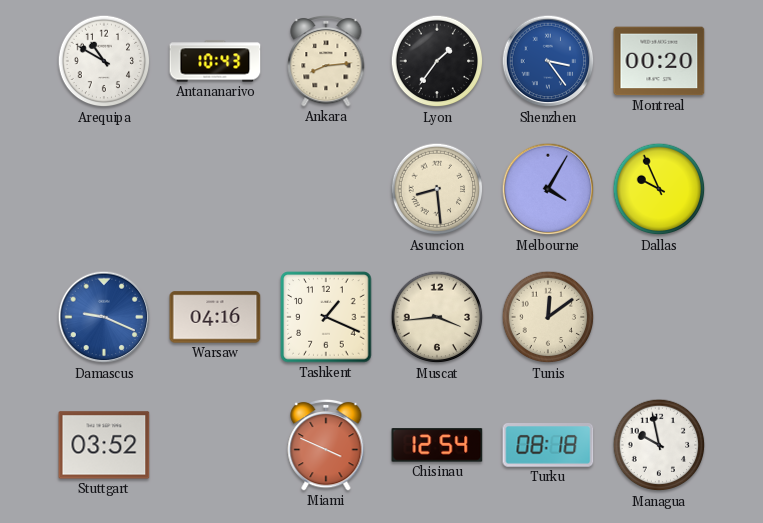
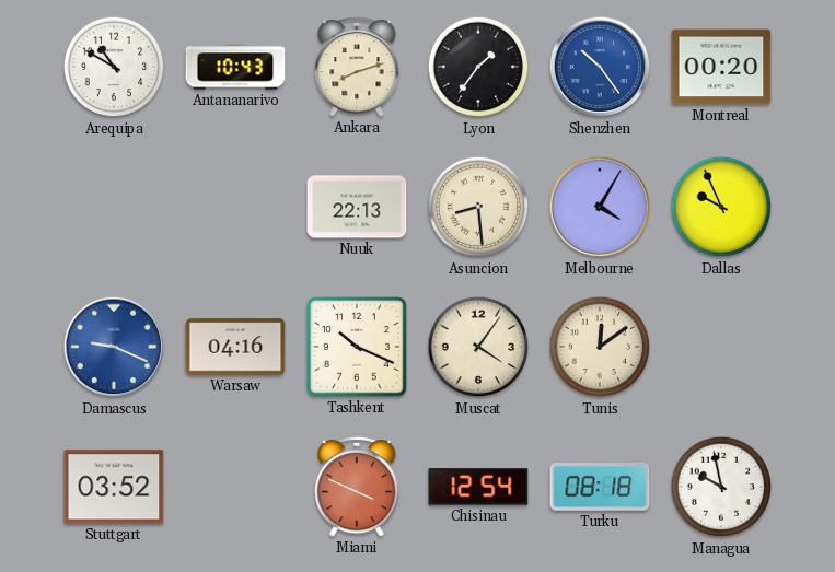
Ankara: 8:14 -> 8:12
Shenzhen: 3:24 -> 10:24
Nuuk: none -> 22:13
Tashkent: 1:19 -> 10:19
Muscat: 3:44 -> 4:06
